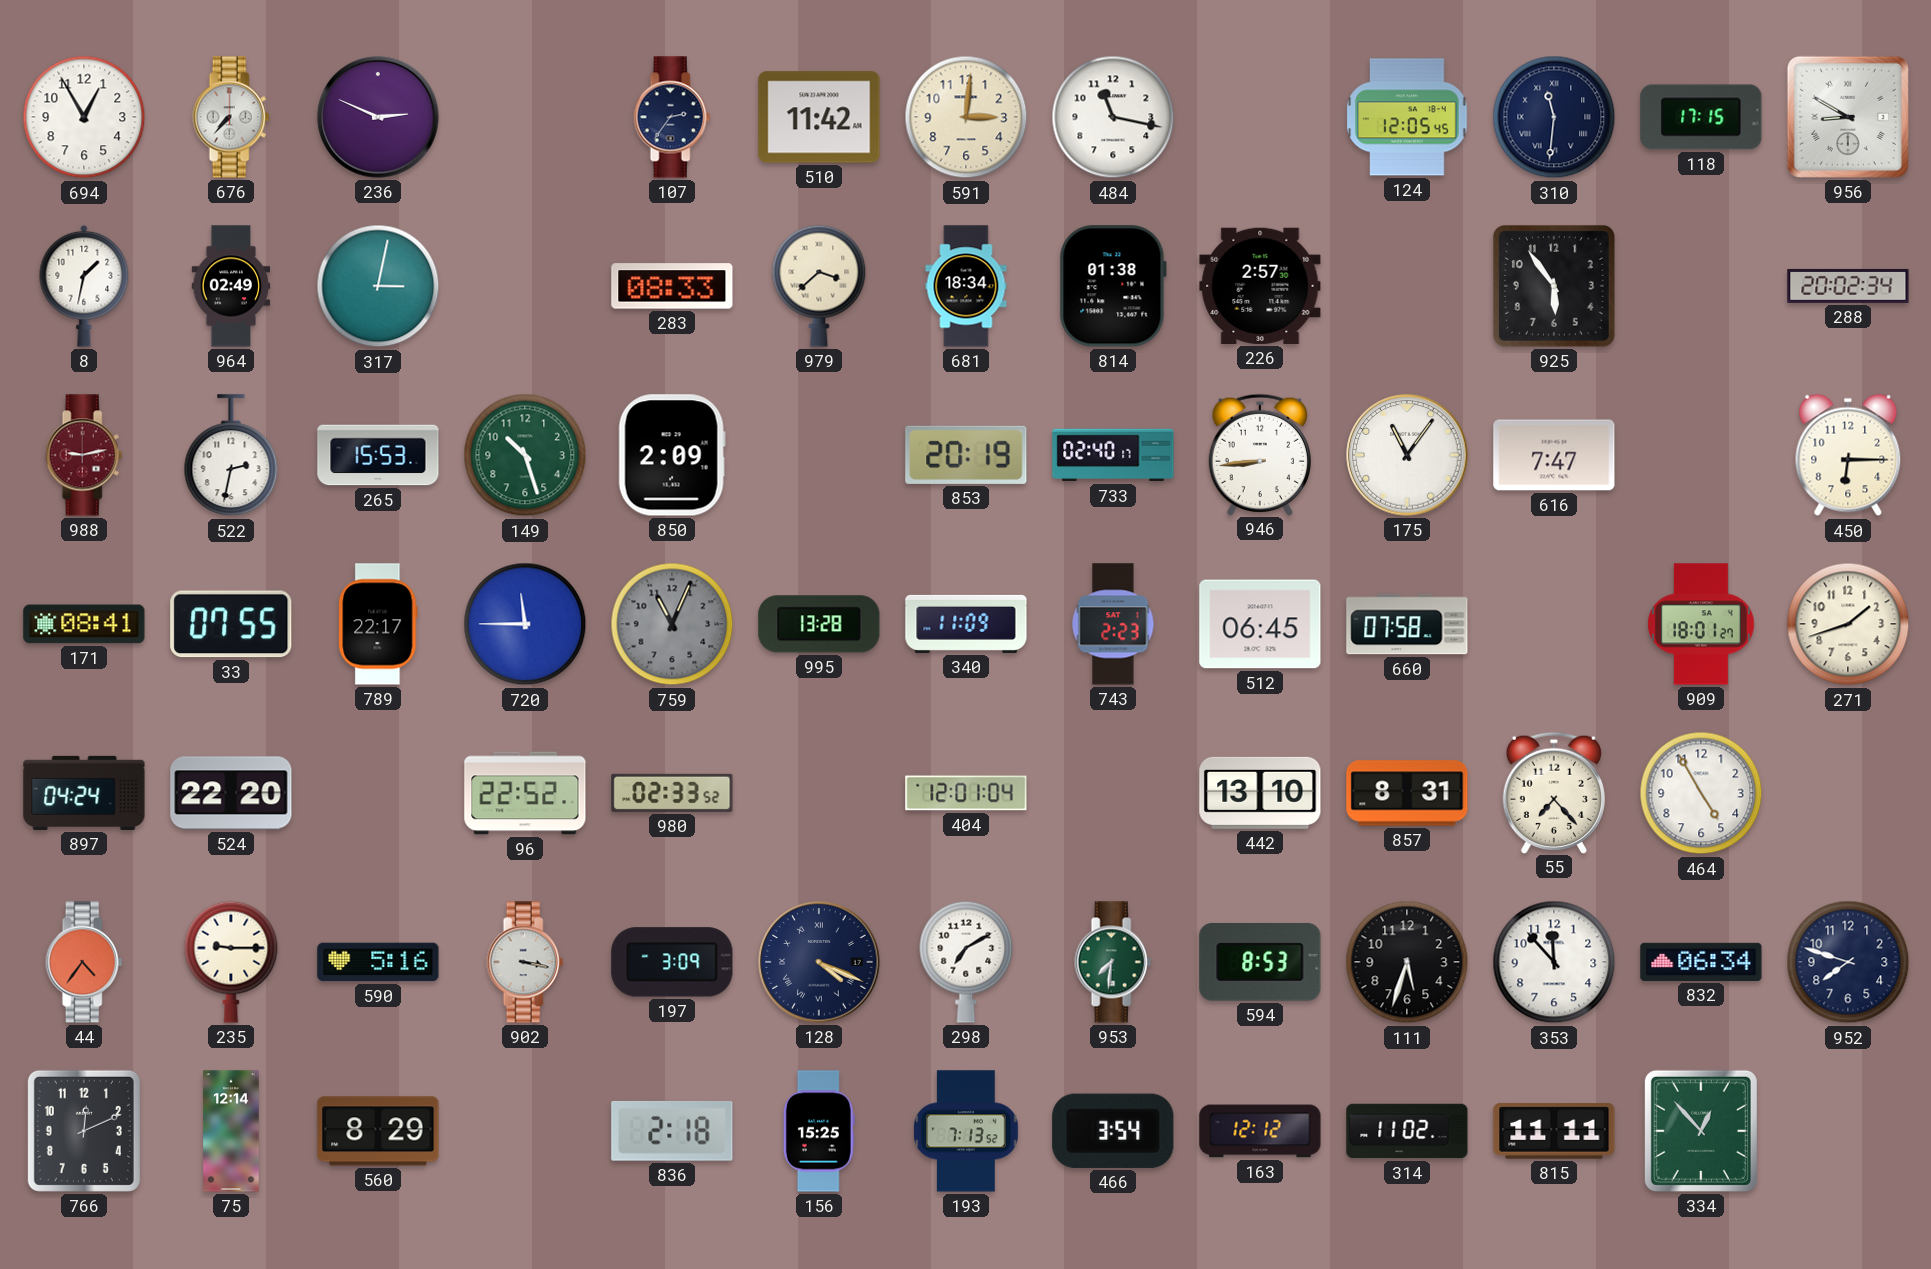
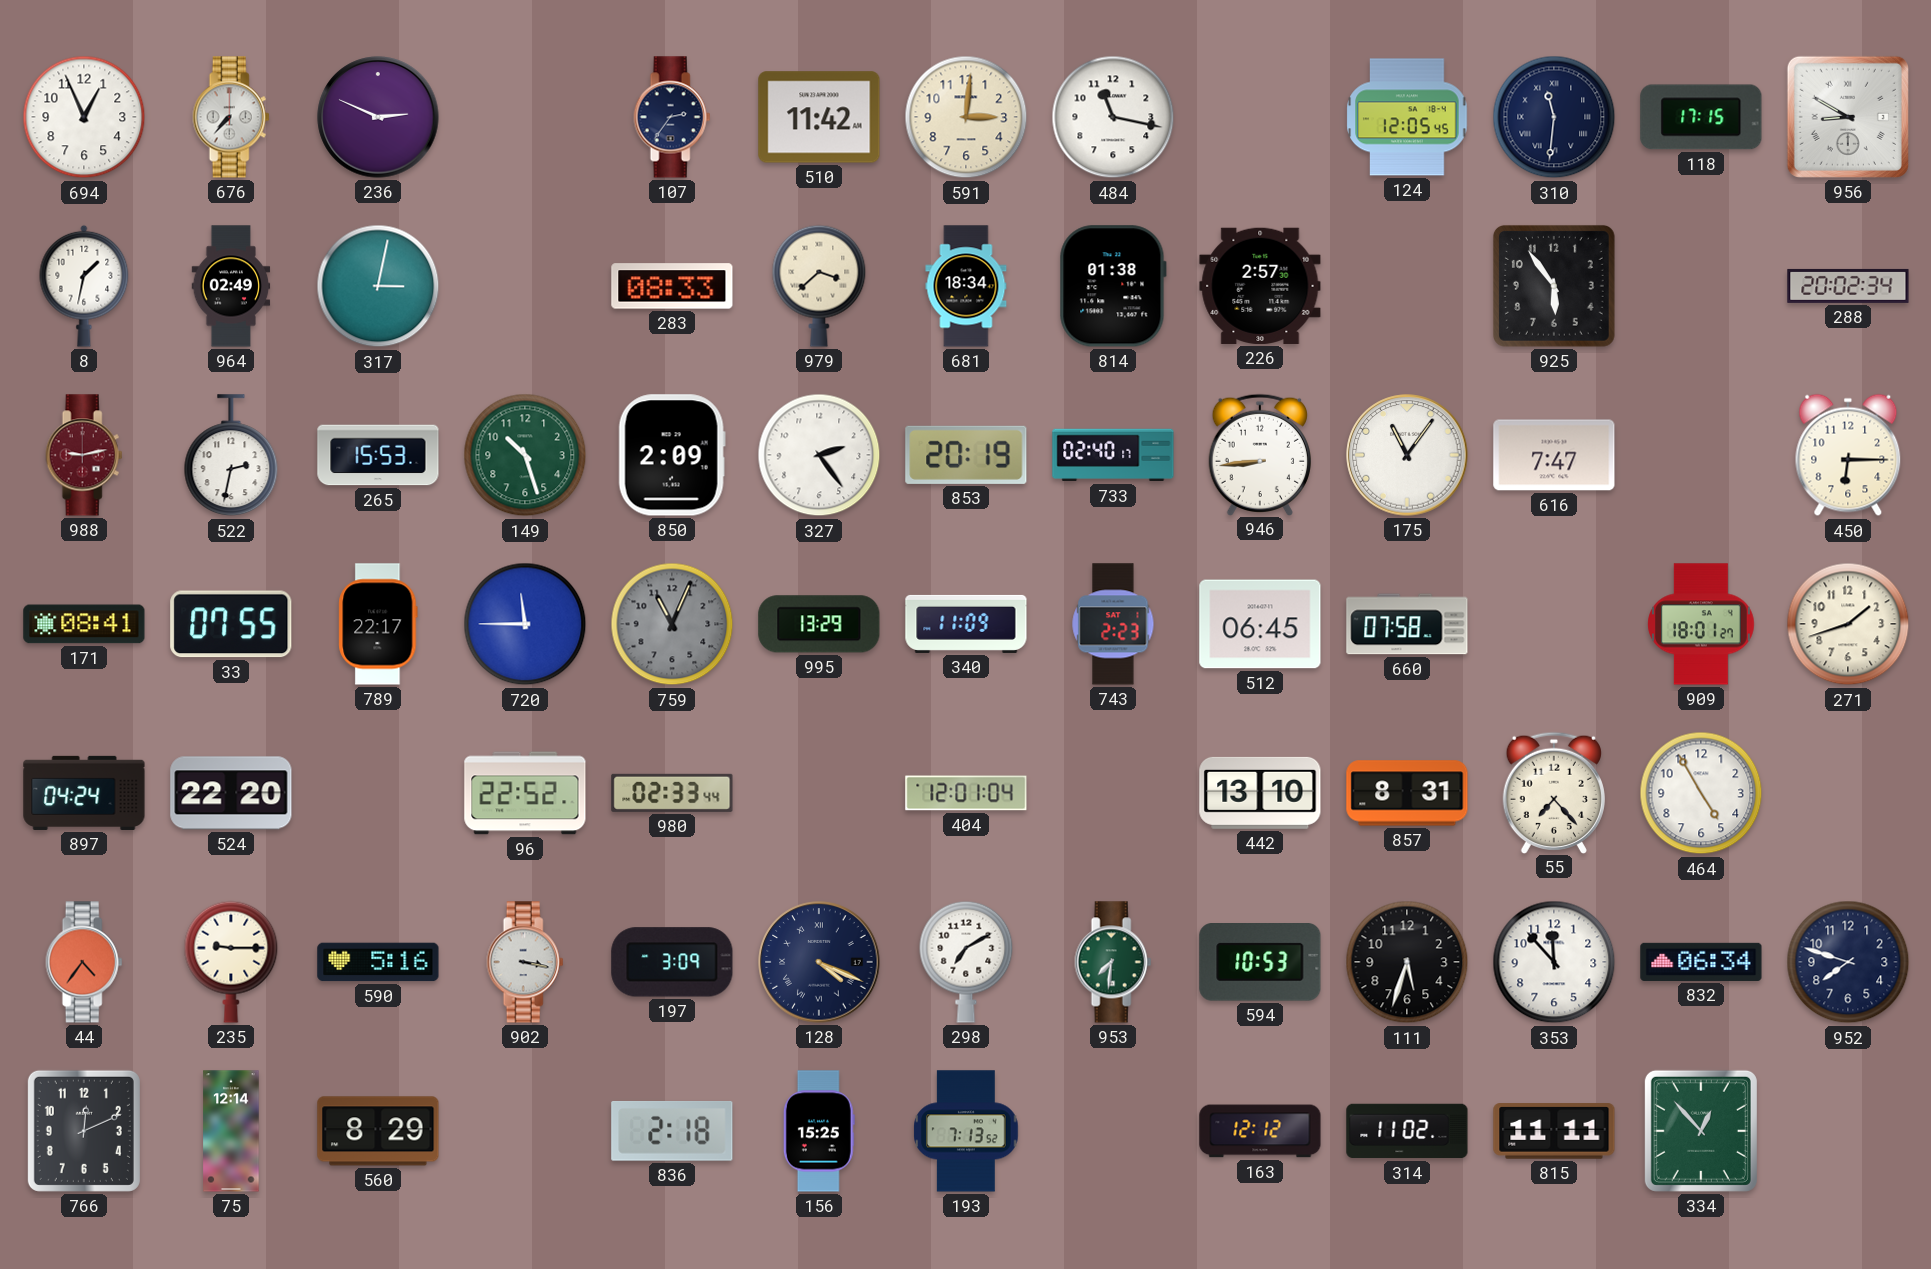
694: 12:55 -> 12:56
327: none -> 2:24
995: 13:28 -> 13:29
980: 02:33:52 -> 02:33:44
594: 8:53 -> 10:53
466: 3:54 -> none
